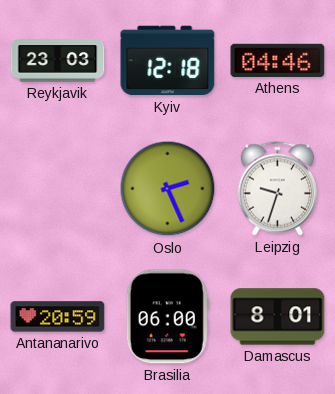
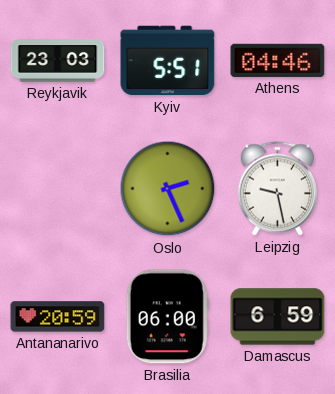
Kyiv: 12:18 -> 5:51
Leipzig: 9:33 -> 9:28
Damascus: 8:01 -> 6:59
